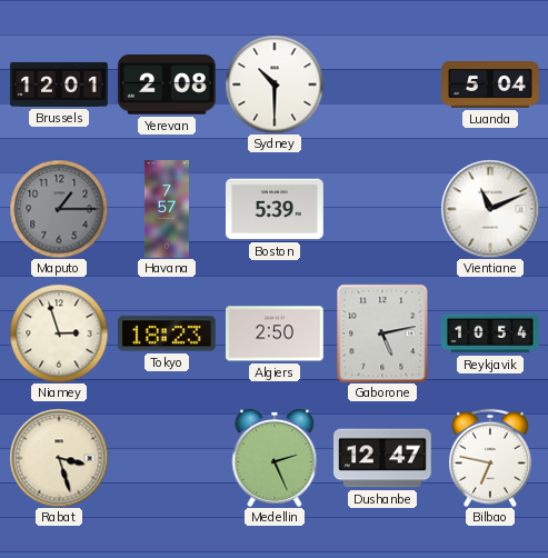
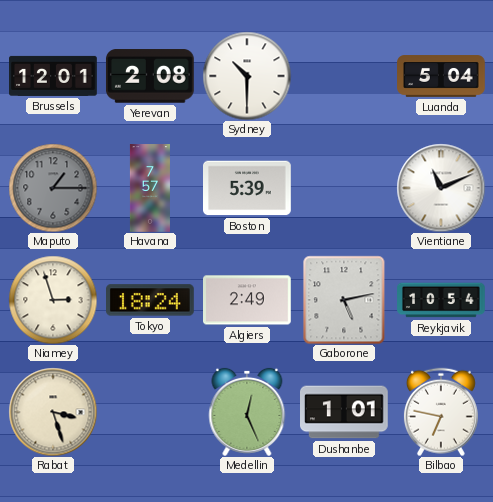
Tokyo: 18:23 -> 18:24
Algiers: 2:50 -> 2:49
Medellin: 2:26 -> 12:26
Dushanbe: 12:47 -> 1:01
